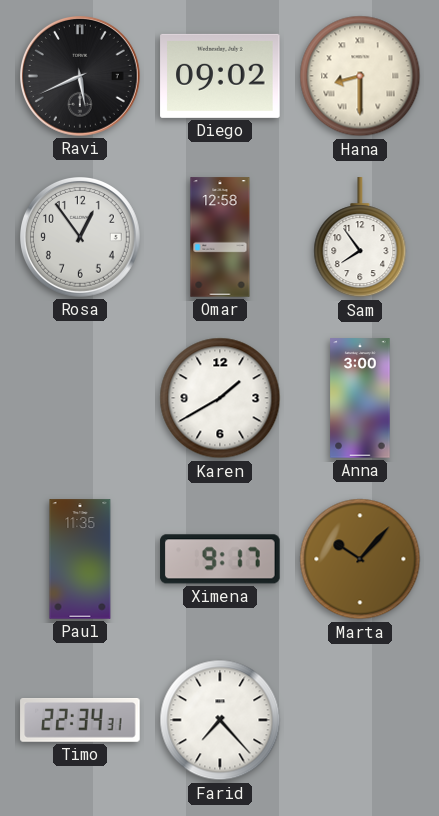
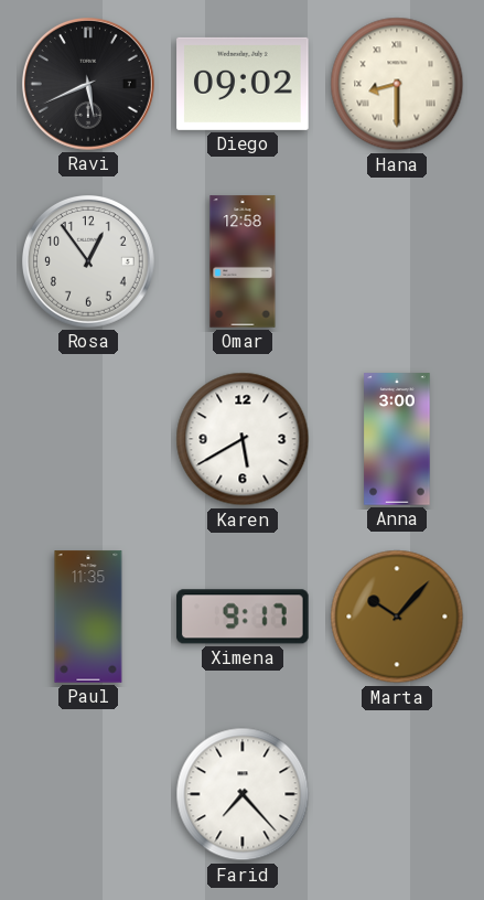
Sam: 7:54 -> none
Karen: 1:40 -> 5:40
Timo: 22:34 -> none
